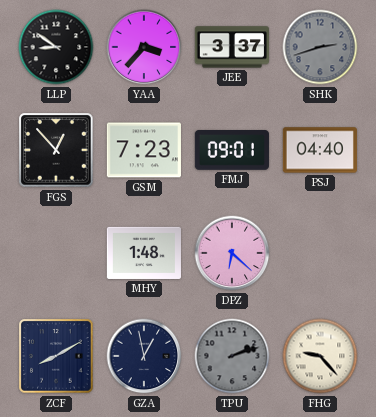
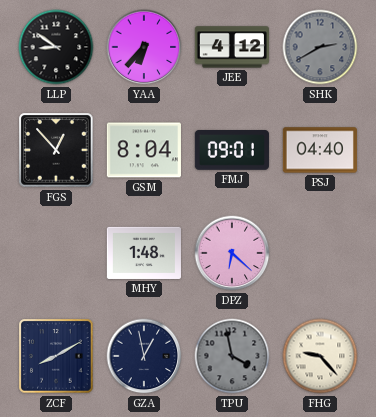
YAA: 3:37 -> 6:37
JEE: 3:37 -> 4:12
SHK: 2:42 -> 2:40
GSM: 7:23 -> 8:04
TPU: 2:12 -> 3:58
